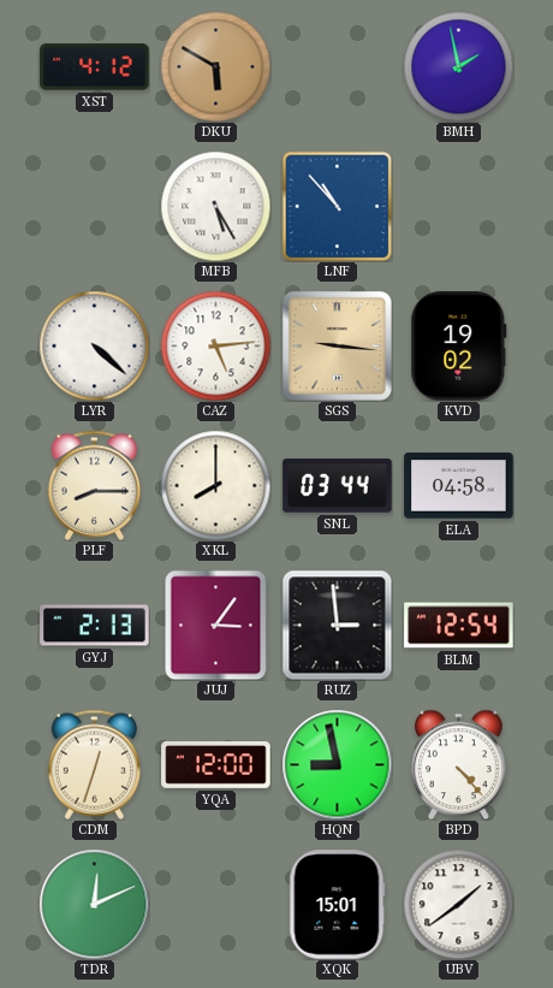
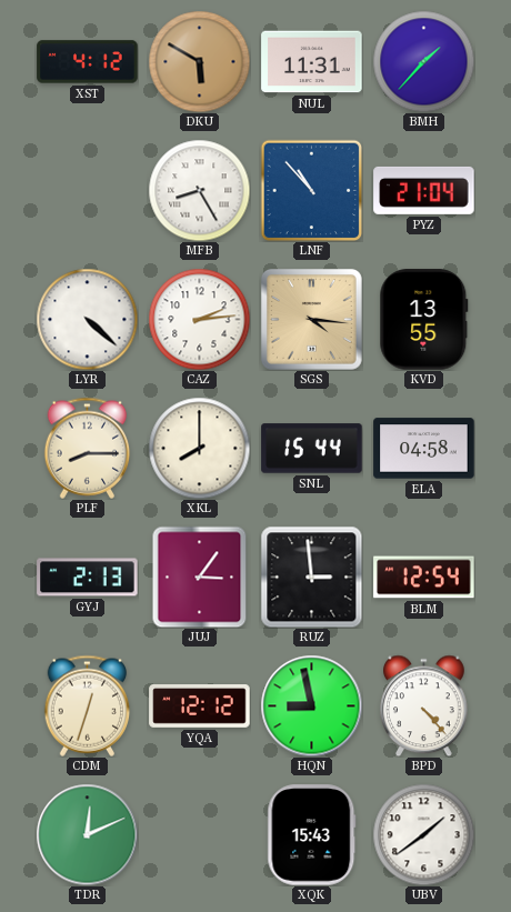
NUL: none -> 11:31
BMH: 1:58 -> 1:37
MFB: 5:25 -> 8:25
PYZ: none -> 21:04
CAZ: 5:14 -> 2:14
SGS: 9:16 -> 4:16
KVD: 19:02 -> 13:55
SNL: 03:44 -> 15:44
YQA: 12:00 -> 12:12
XQK: 15:01 -> 15:43
